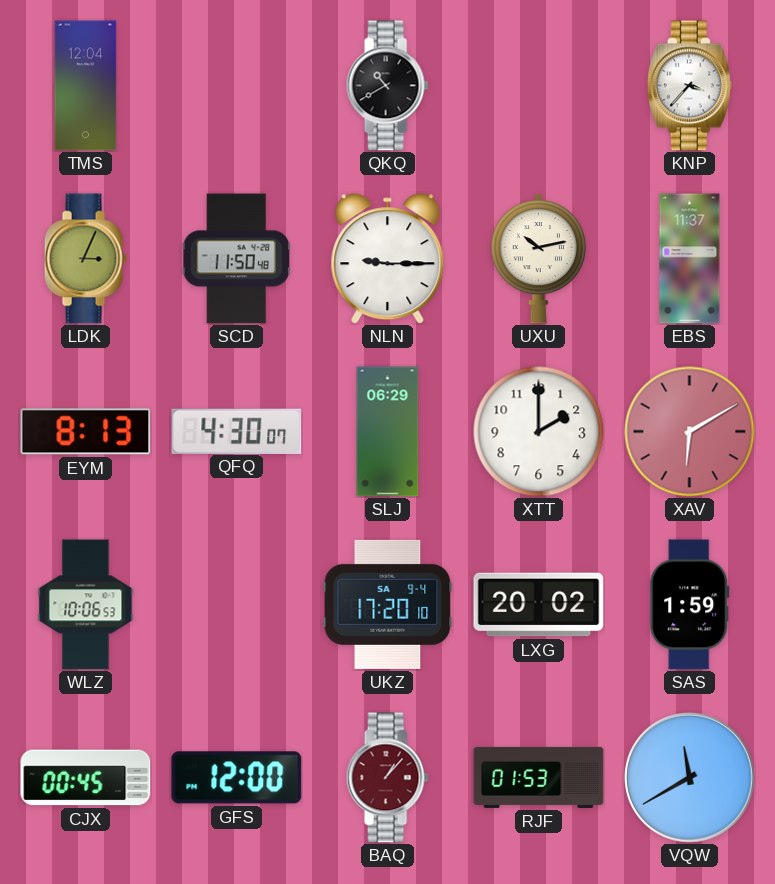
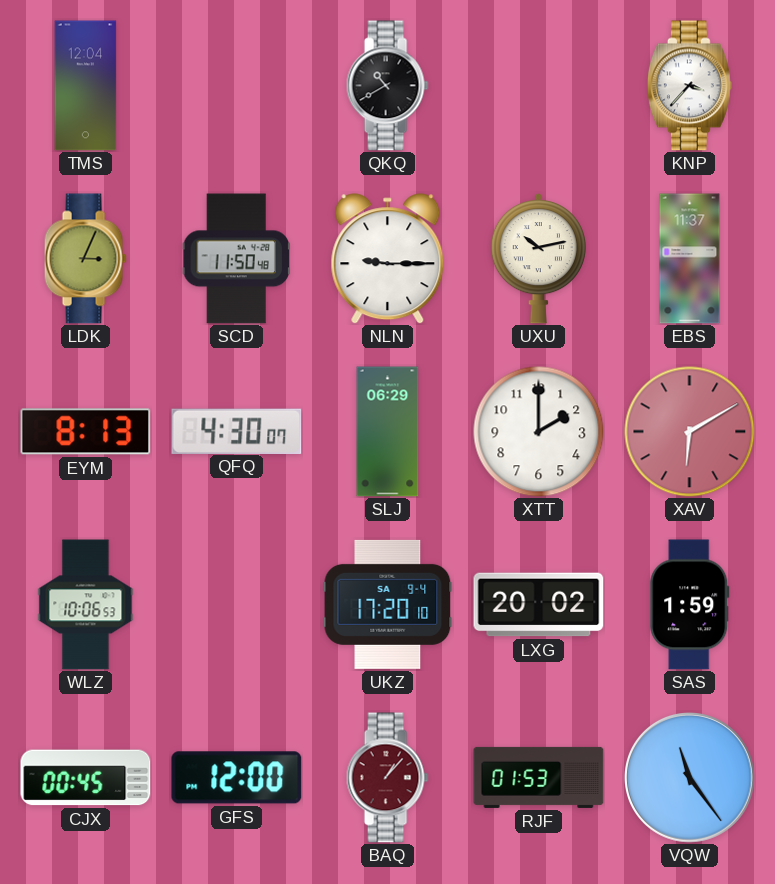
VQW: 11:40 -> 11:24
